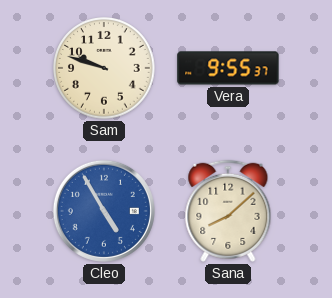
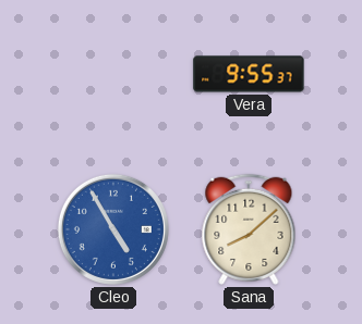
Sam: 9:48 -> none
